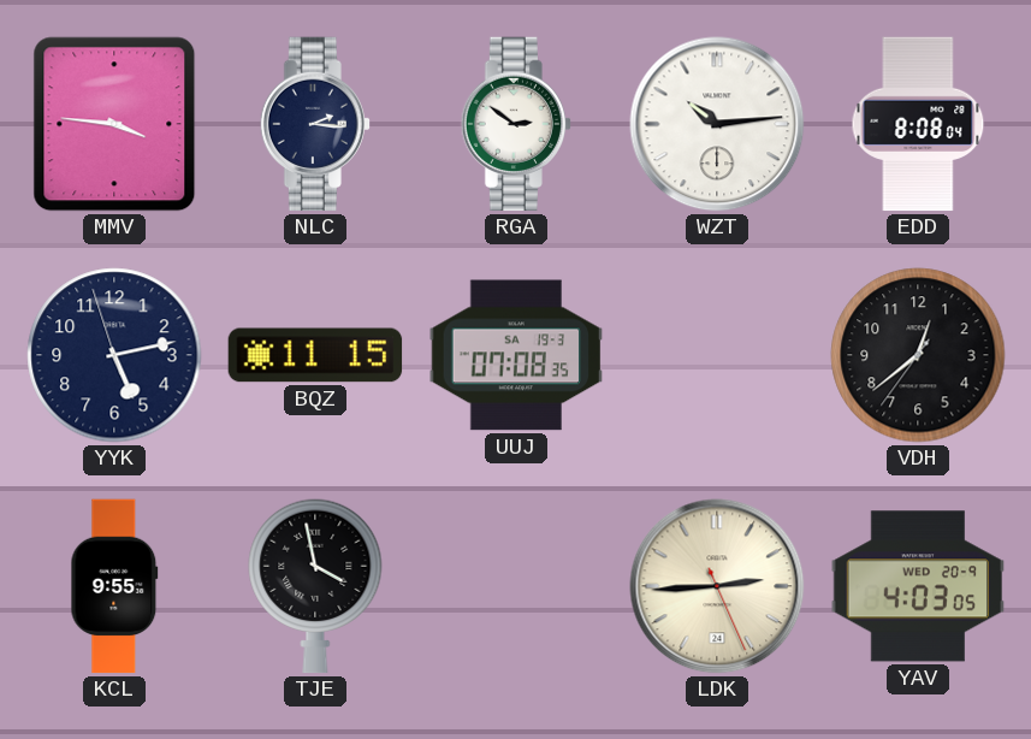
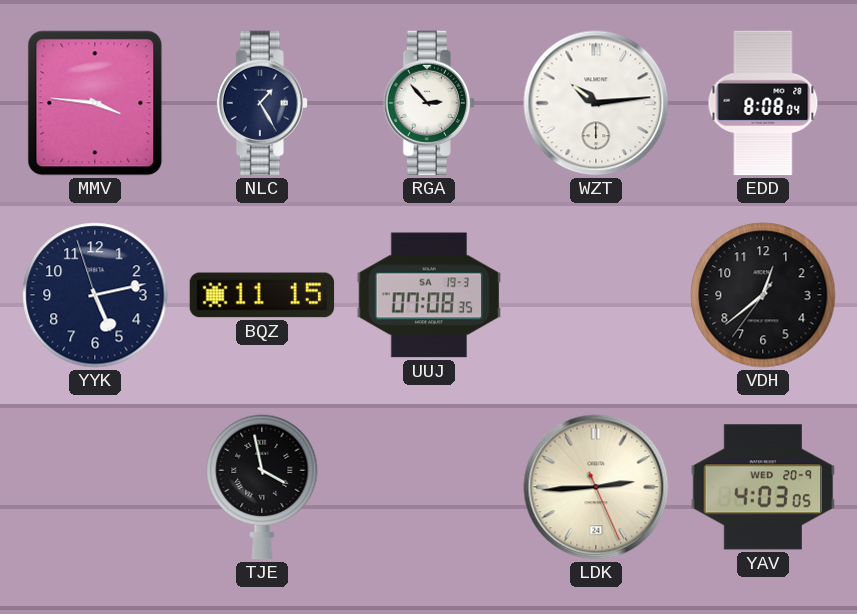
NLC: 2:16 -> 1:25
RGA: 2:51 -> 2:53
KCL: 9:55 -> none
